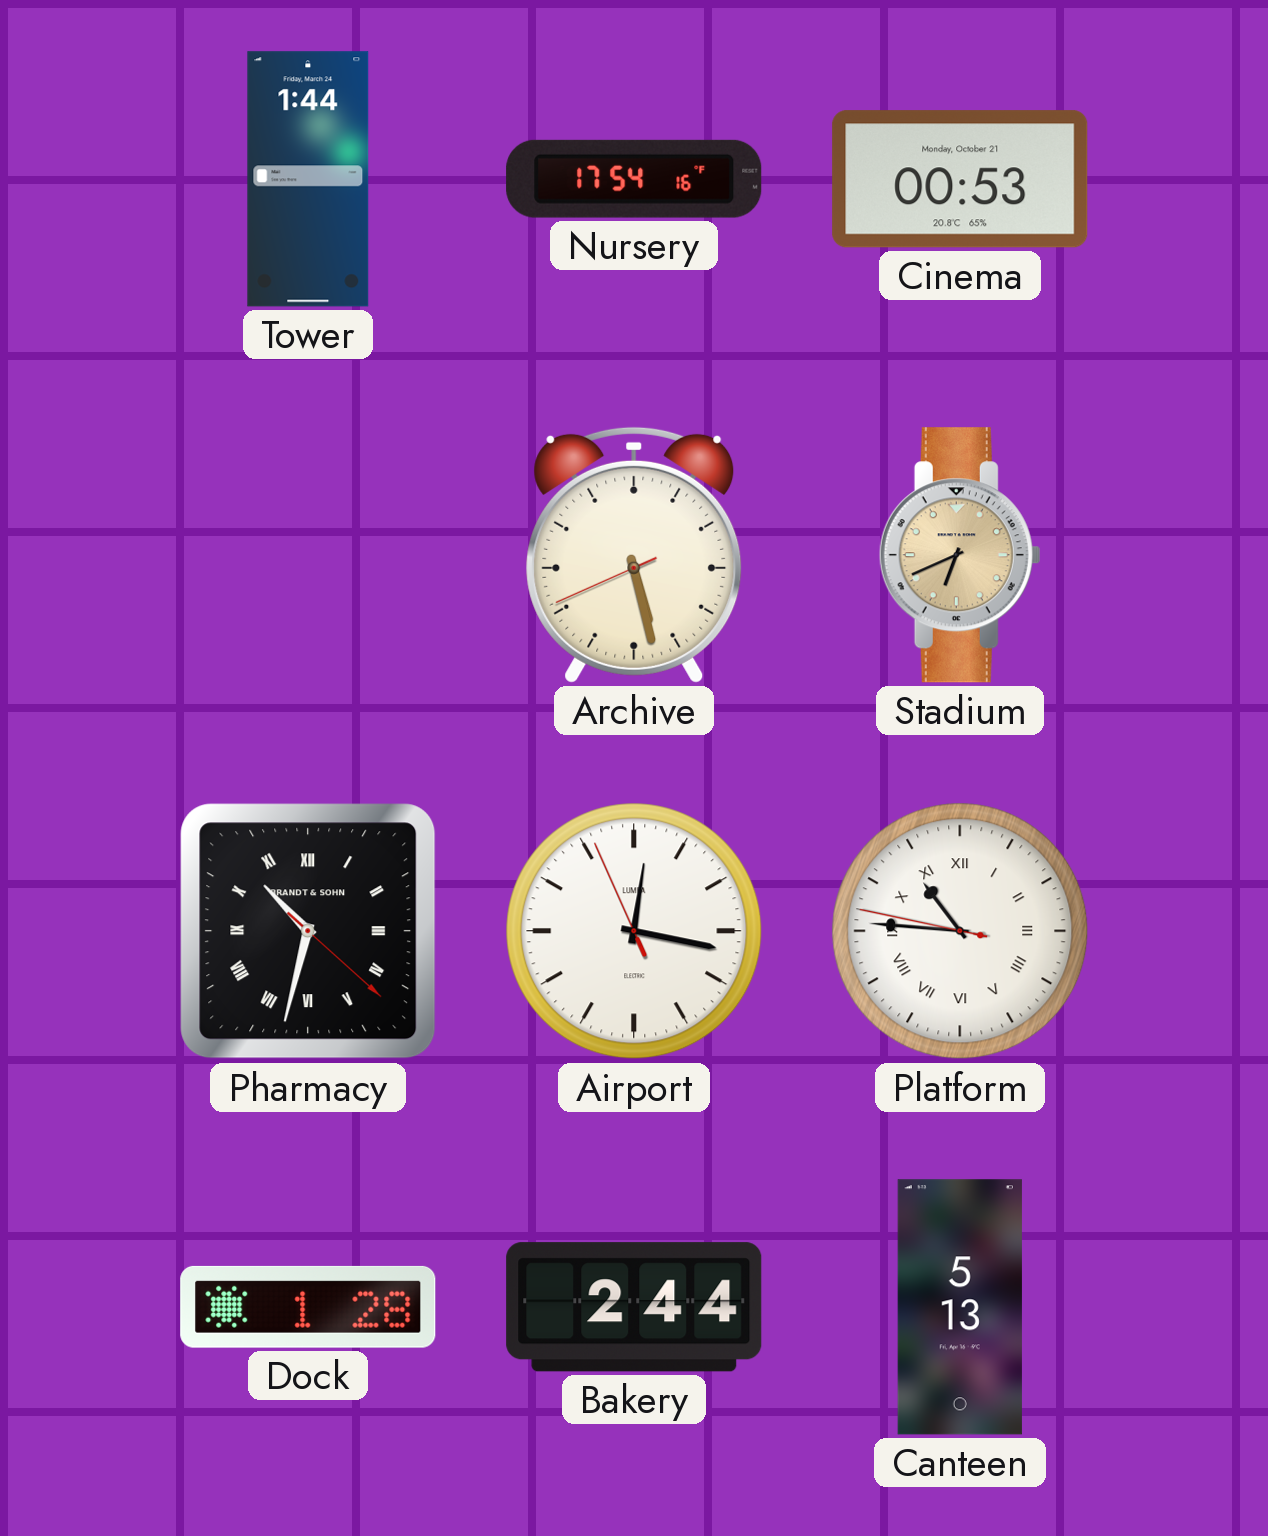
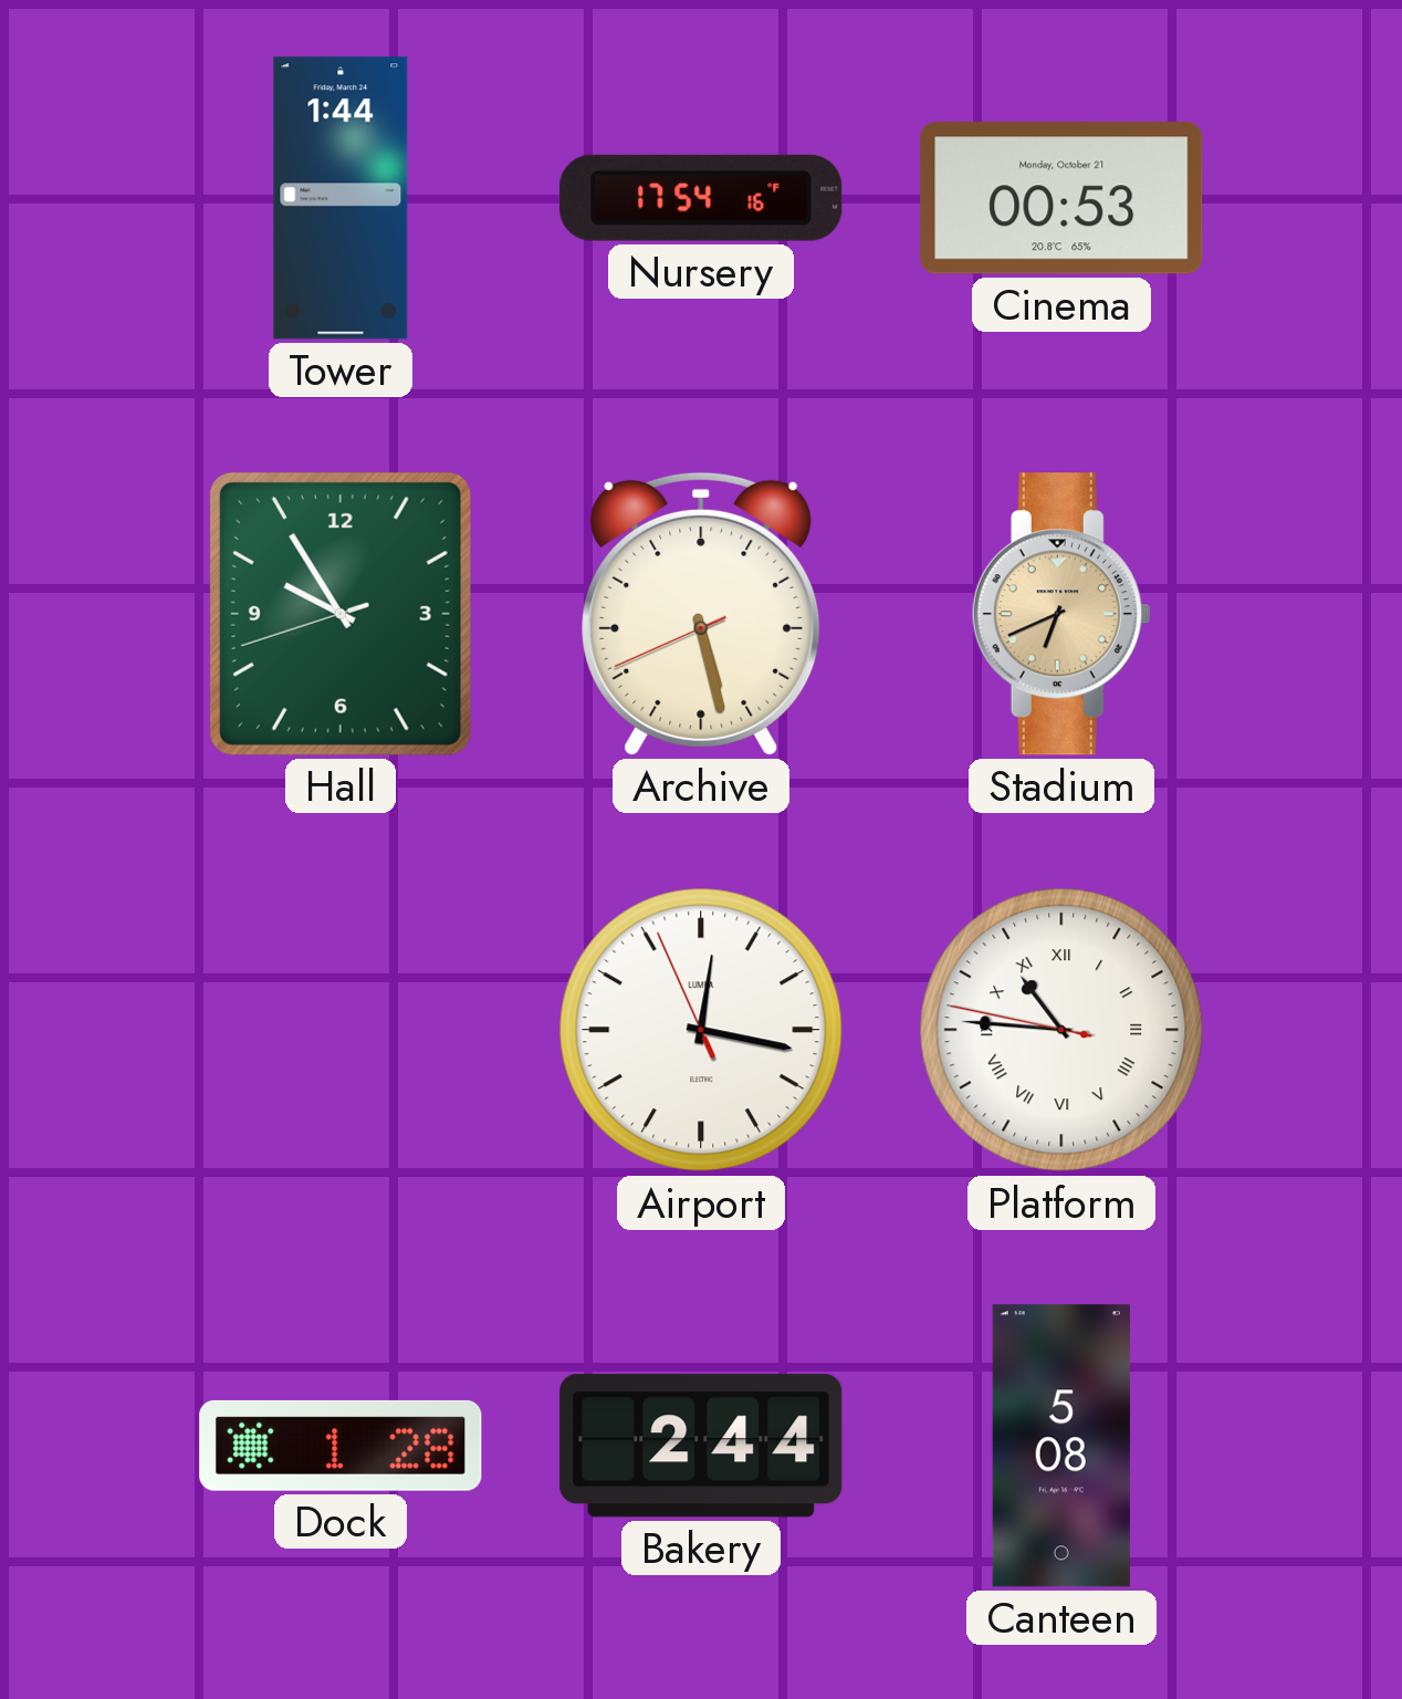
Hall: none -> 9:54
Pharmacy: 10:32 -> none
Canteen: 5:13 -> 5:08
